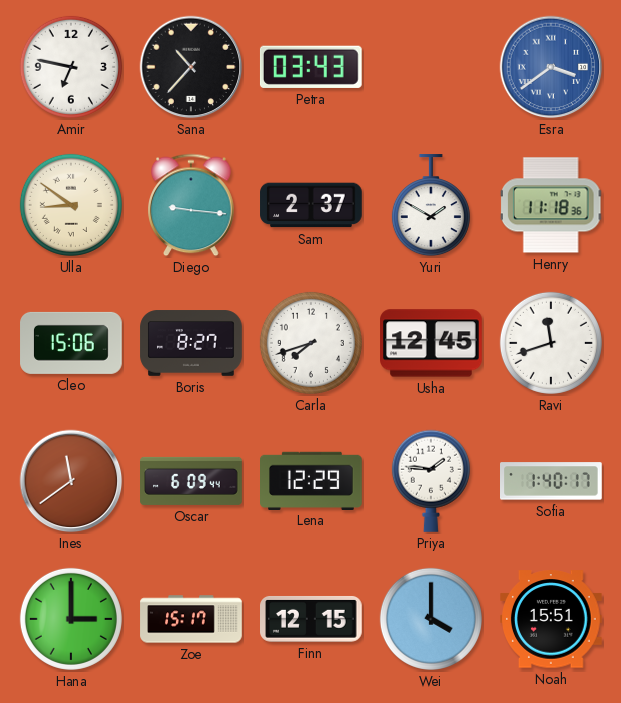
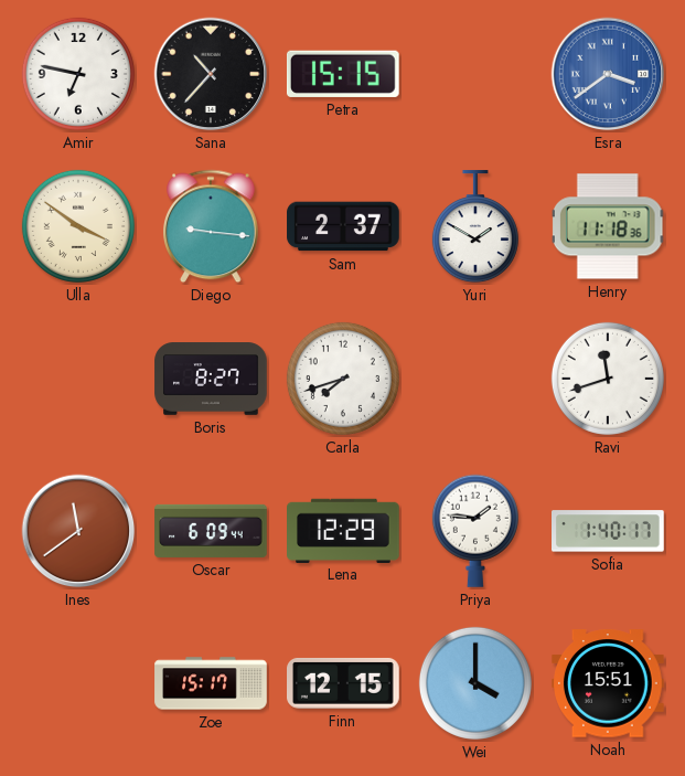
Petra: 03:43 -> 15:15
Ulla: 8:51 -> 3:51
Cleo: 15:06 -> none
Usha: 12:45 -> none
Hana: 3:00 -> none
